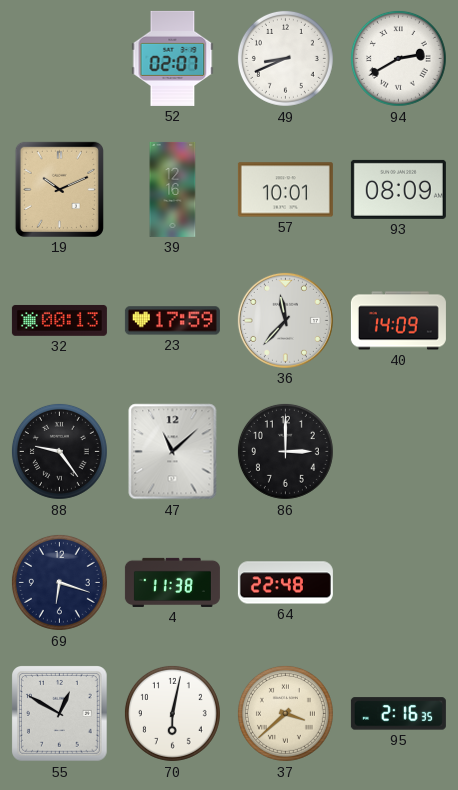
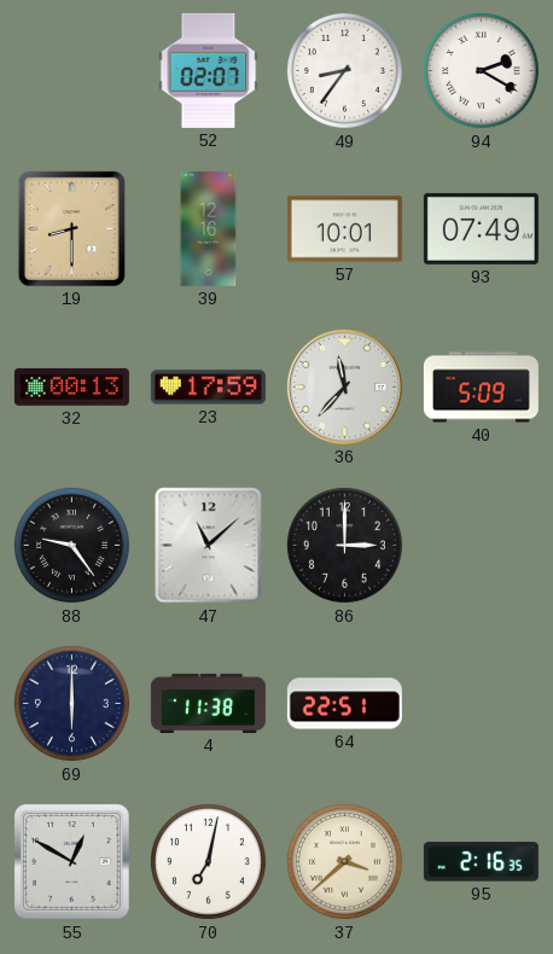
49: 8:41 -> 8:36
94: 2:40 -> 2:20
19: 10:11 -> 8:30
93: 08:09 -> 07:49
40: 14:09 -> 5:09
69: 6:18 -> 6:00
64: 22:48 -> 22:51
70: 6:02 -> 7:02
